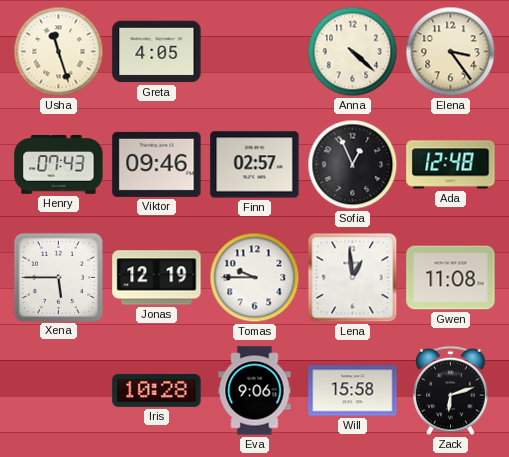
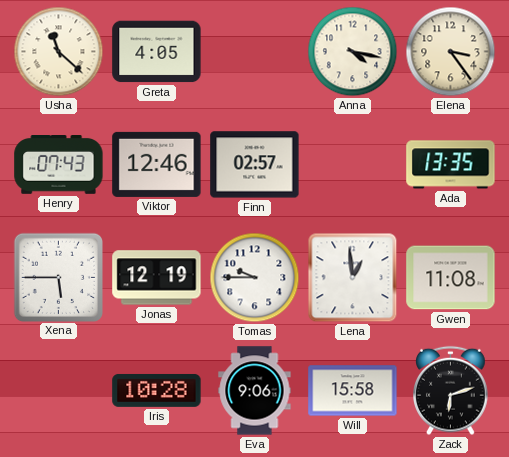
Usha: 11:27 -> 11:22
Anna: 4:22 -> 4:17
Viktor: 09:46 -> 12:46
Sofia: 12:56 -> none
Ada: 12:48 -> 13:35
